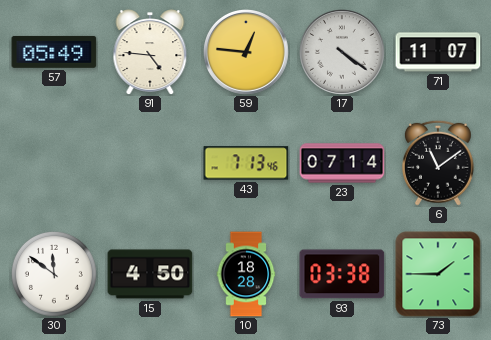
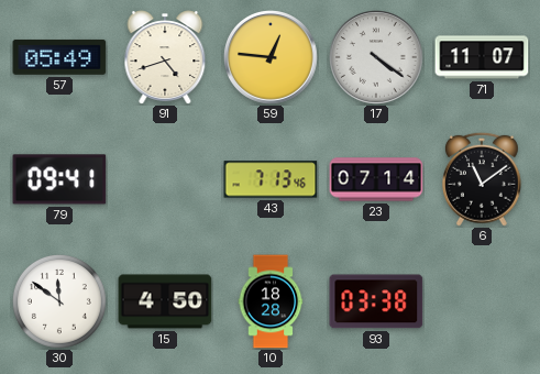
91: 4:46 -> 4:42
79: none -> 09:41
73: 1:45 -> none
